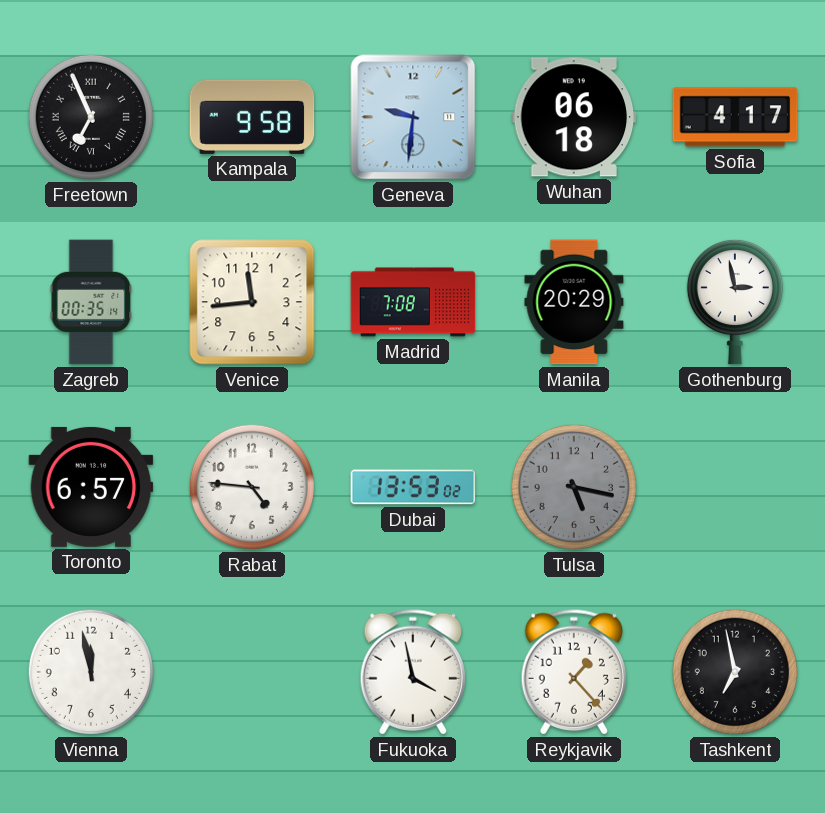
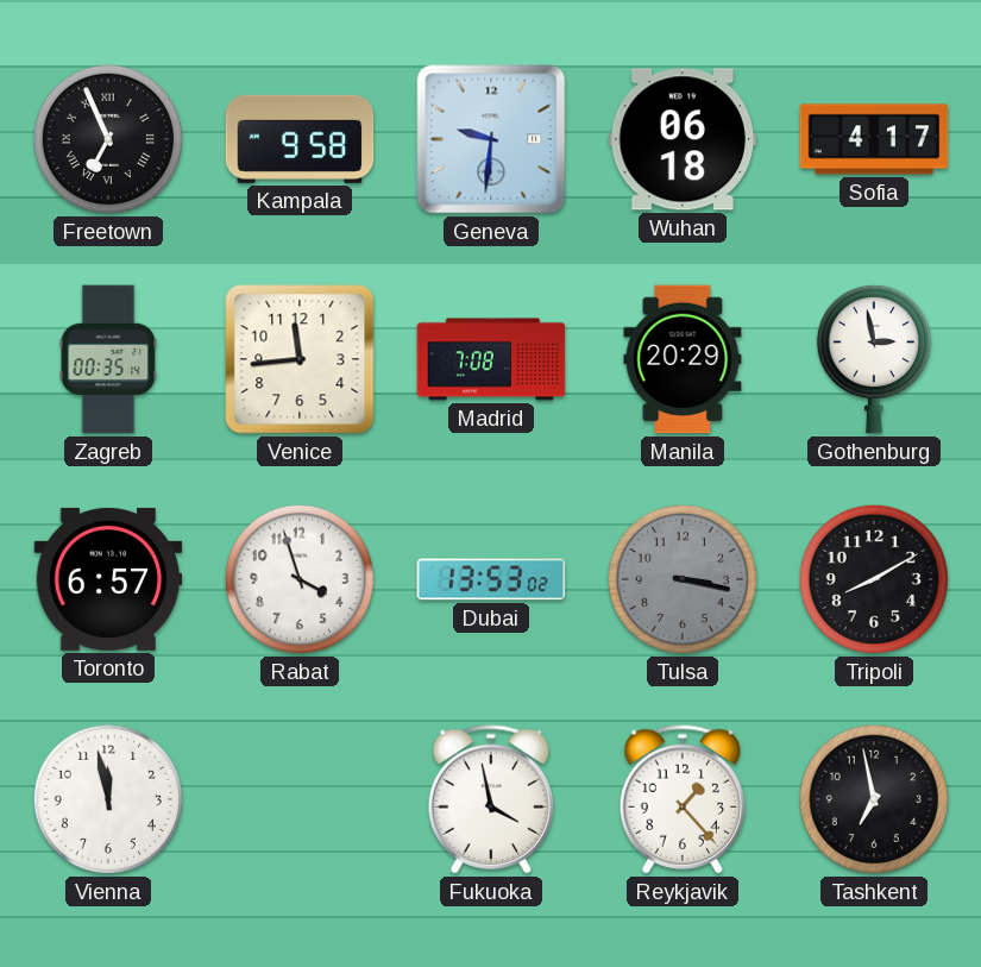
Rabat: 4:46 -> 3:57
Tulsa: 5:17 -> 3:17
Tripoli: none -> 8:10
